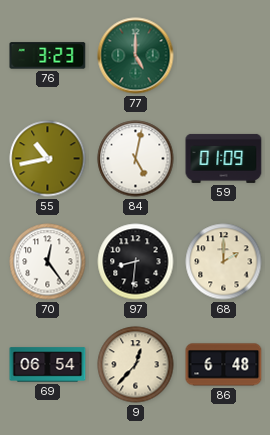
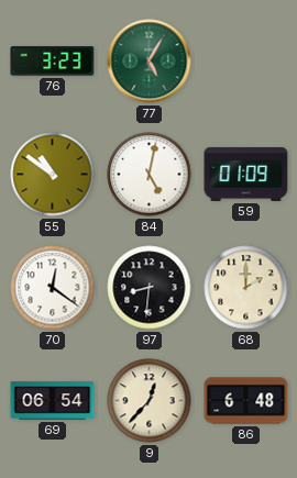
77: 5:00 -> 5:05
55: 10:43 -> 10:51
70: 12:24 -> 12:21
